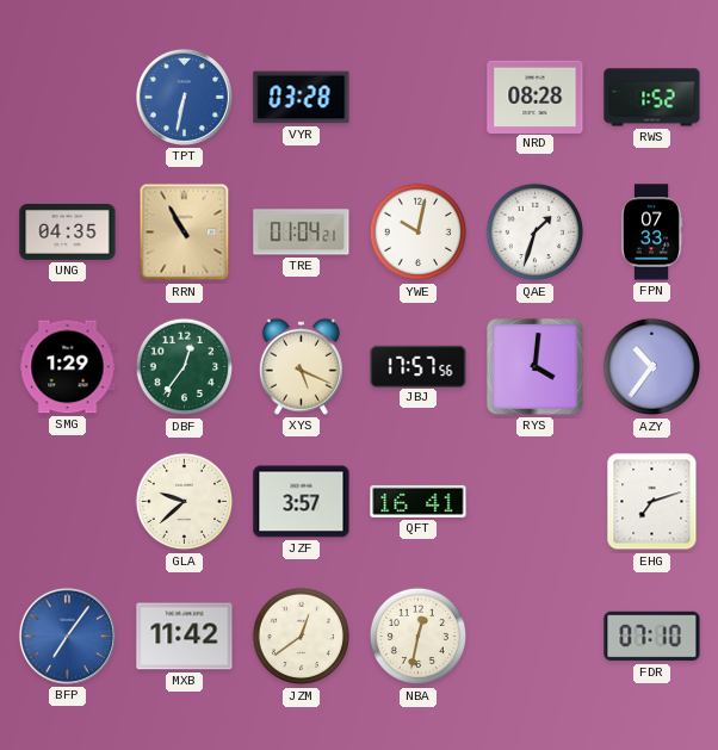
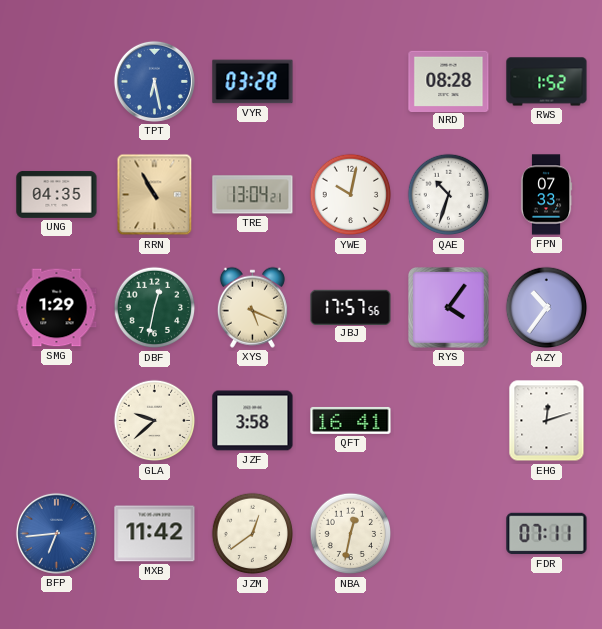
TPT: 6:32 -> 6:28
TRE: 01:04 -> 13:04
QAE: 1:33 -> 10:33
DBF: 12:36 -> 12:32
RYS: 4:01 -> 4:06
JZF: 3:57 -> 3:58
EHG: 7:12 -> 12:12
BFP: 7:06 -> 6:44
FDR: 07:10 -> 07:11
